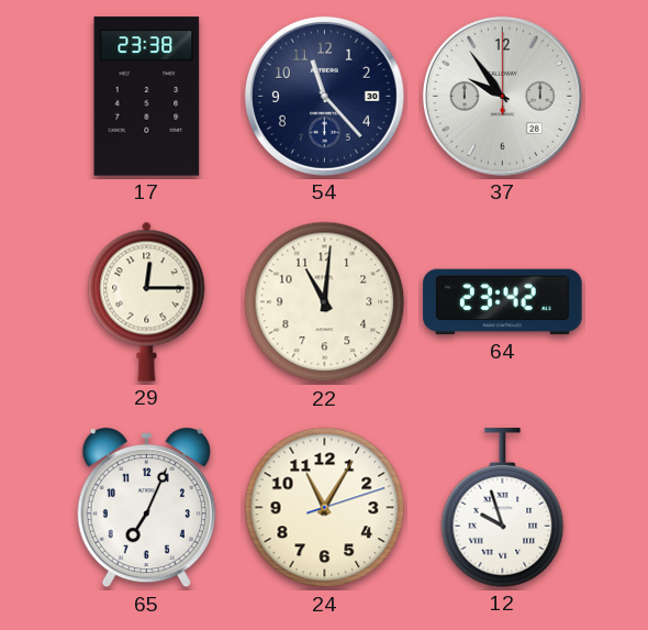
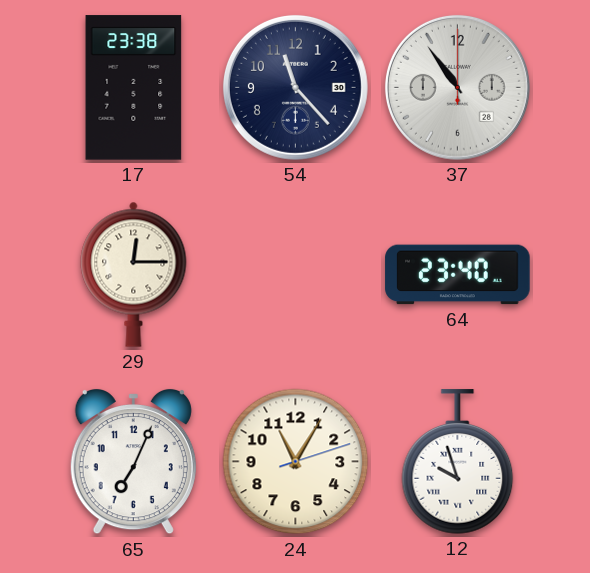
37: 9:54 -> 10:54
22: 11:01 -> none
64: 23:42 -> 23:40
